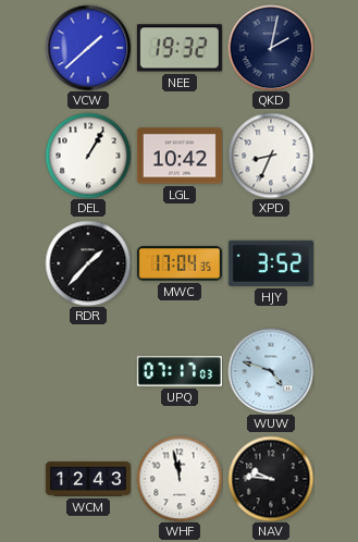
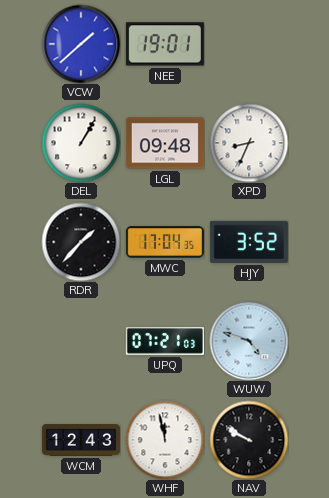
NEE: 19:32 -> 19:01
QKD: 2:02 -> none
LGL: 10:42 -> 09:48
UPQ: 07:17 -> 07:21
NAV: 9:46 -> 9:50
